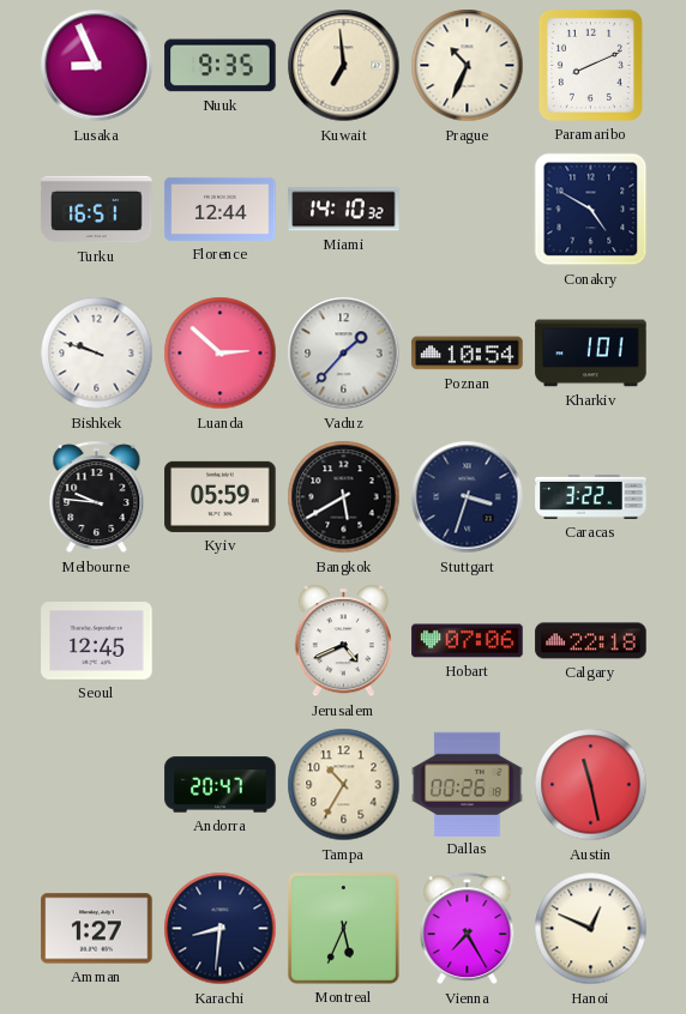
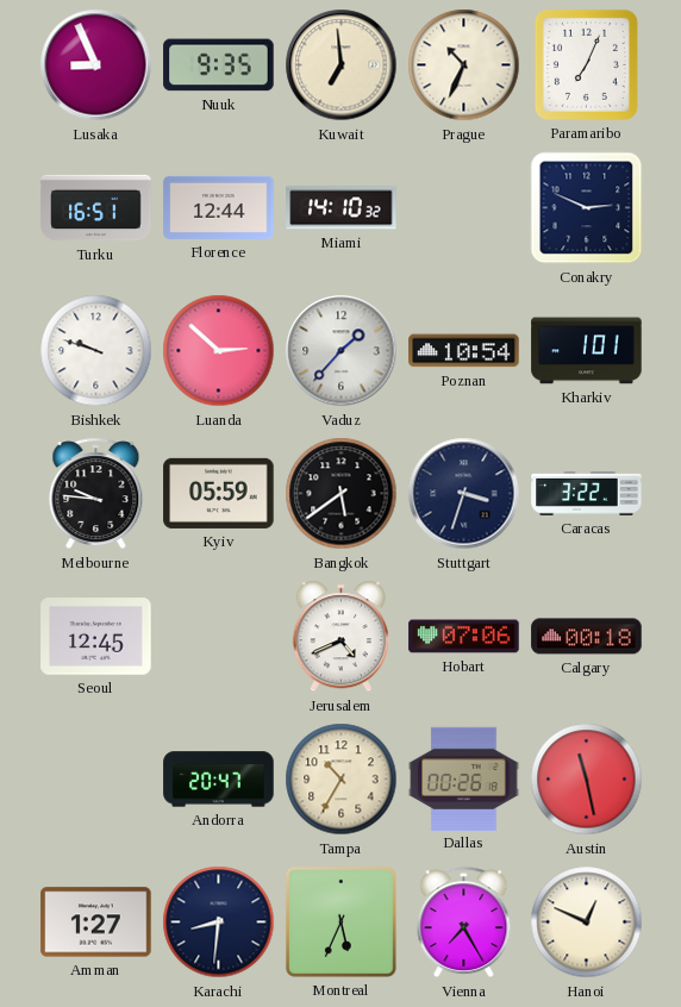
Paramaribo: 8:11 -> 7:04
Conakry: 4:50 -> 2:49
Bangkok: 5:40 -> 5:39
Calgary: 22:18 -> 00:18
